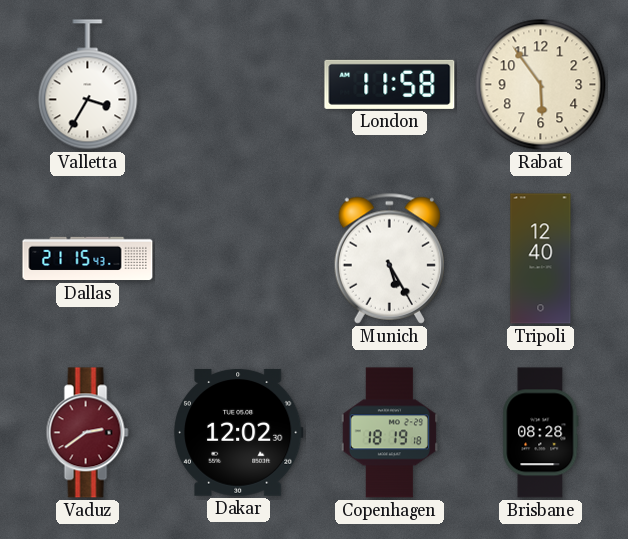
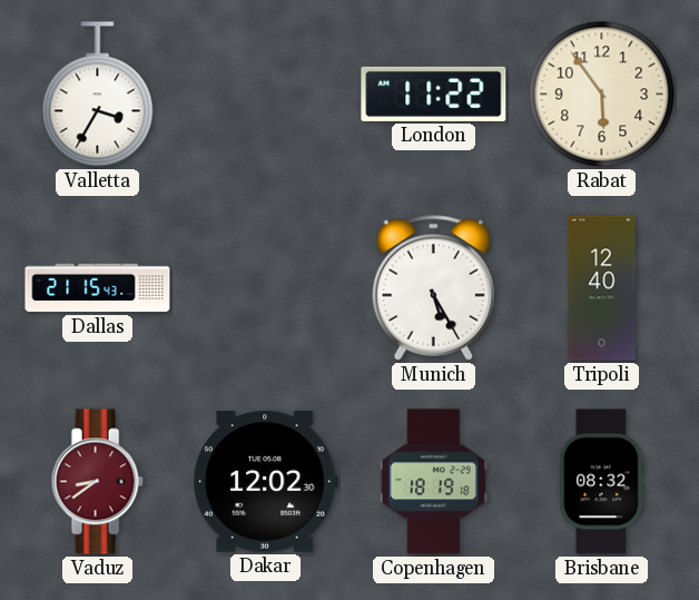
London: 11:58 -> 11:22
Vaduz: 2:39 -> 8:39
Brisbane: 08:28 -> 08:32
